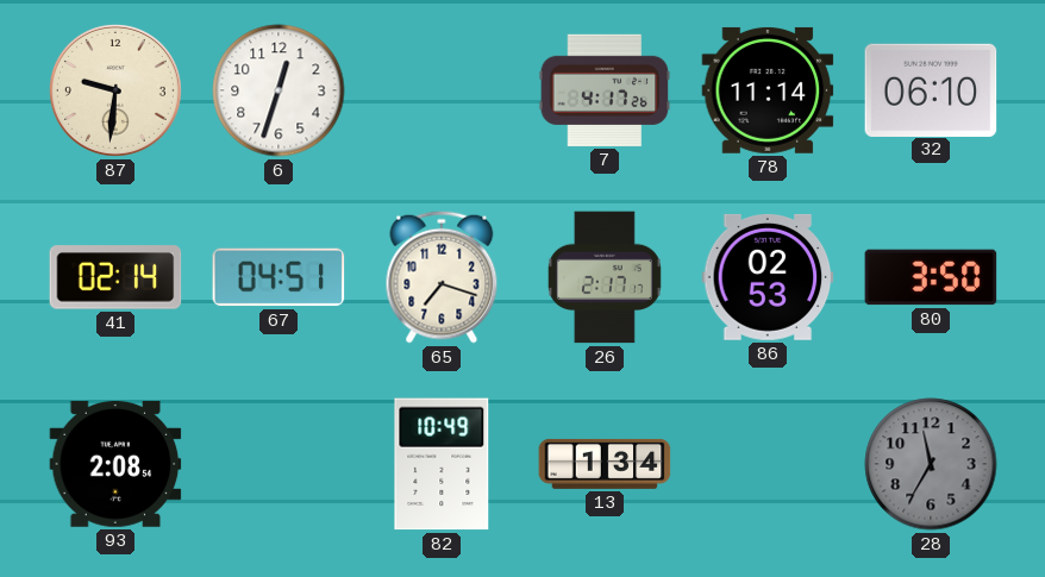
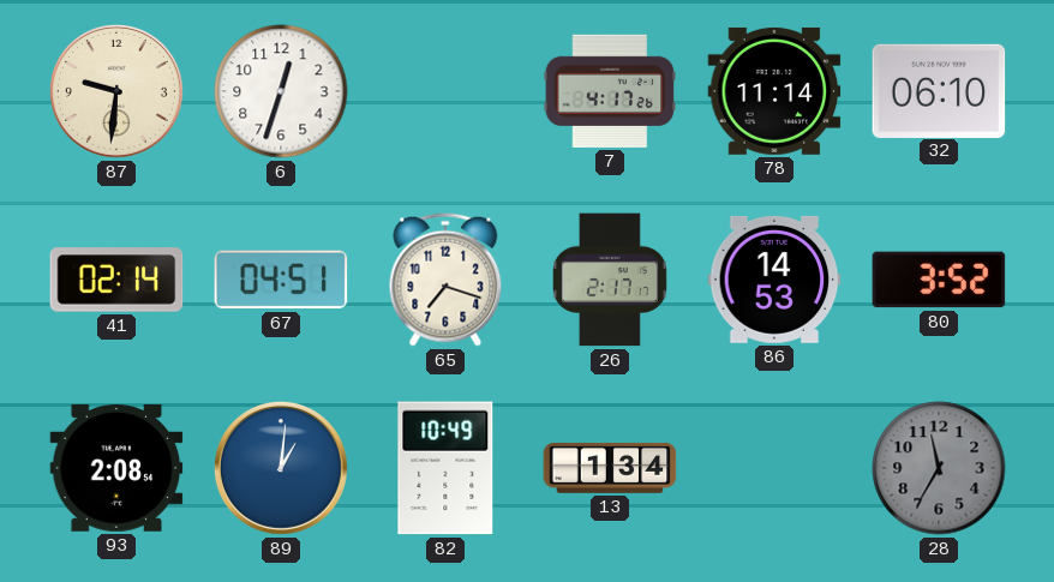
86: 02:53 -> 14:53
80: 3:50 -> 3:52
89: none -> 1:01
